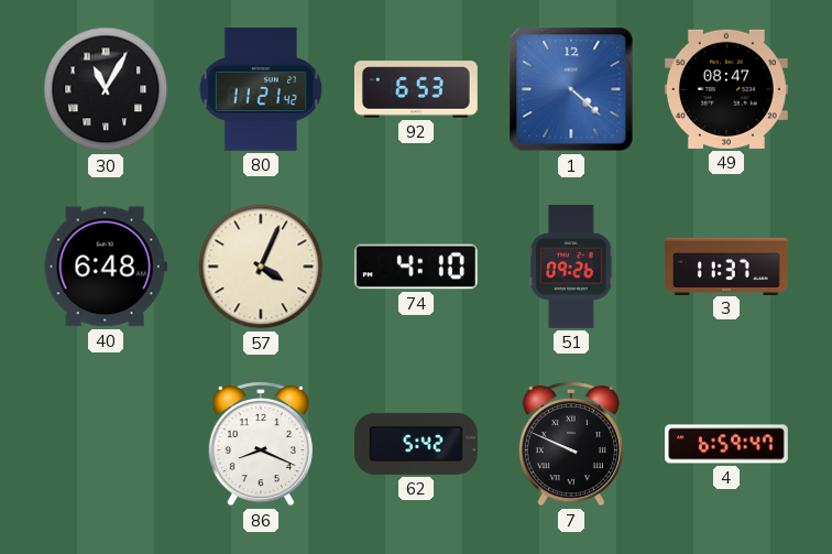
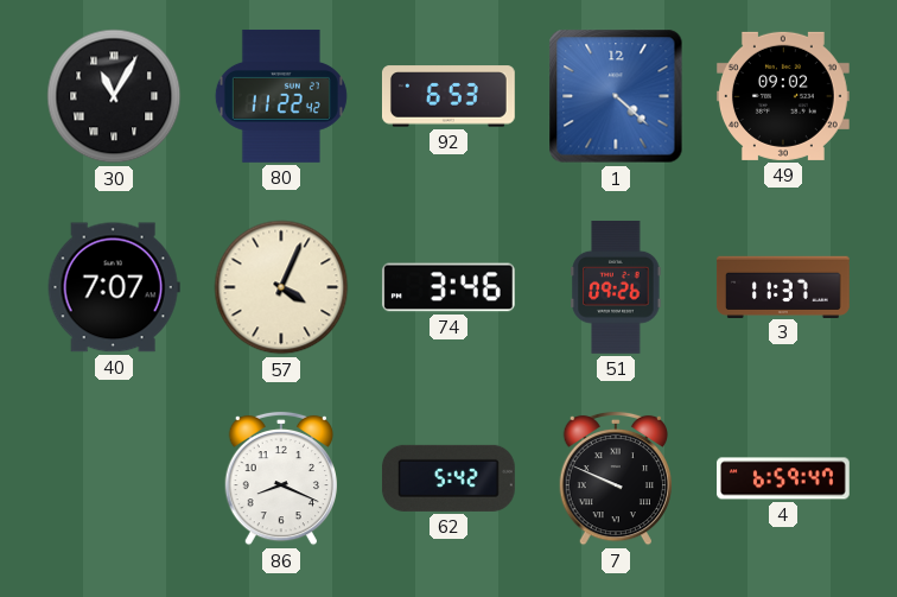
80: 11:21 -> 11:22
49: 08:47 -> 09:02
40: 6:48 -> 7:07
74: 4:10 -> 3:46
